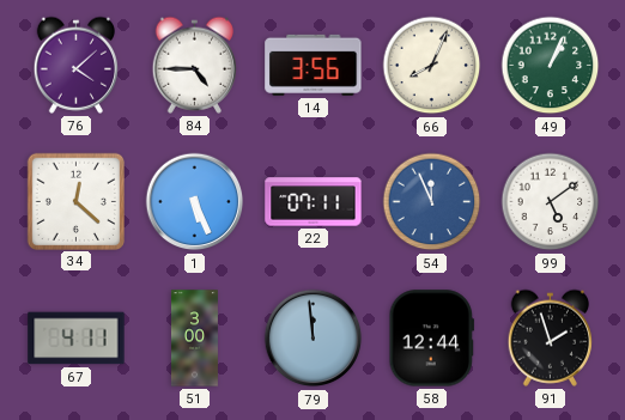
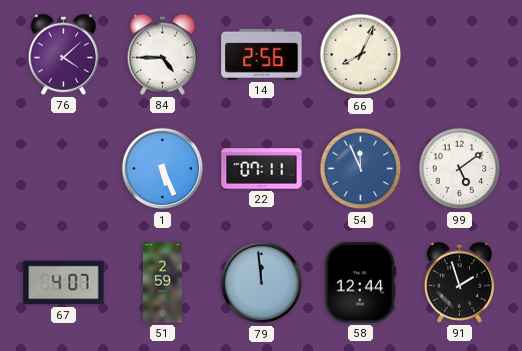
14: 3:56 -> 2:56
49: 1:04 -> none
34: 12:22 -> none
67: 4:11 -> 4:07
51: 3:00 -> 2:59
